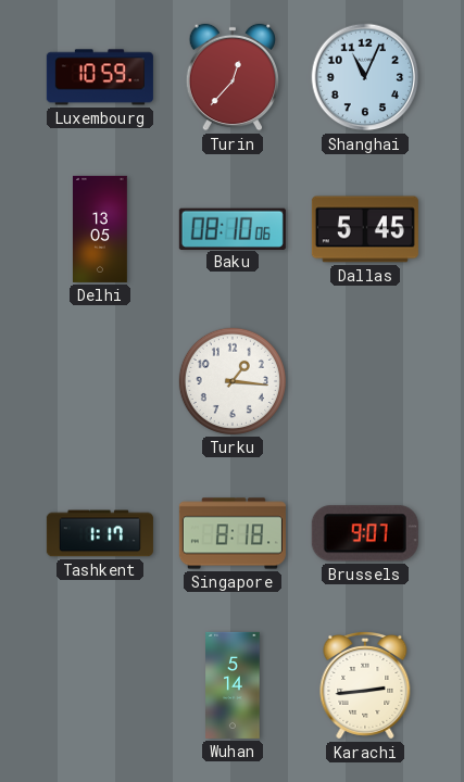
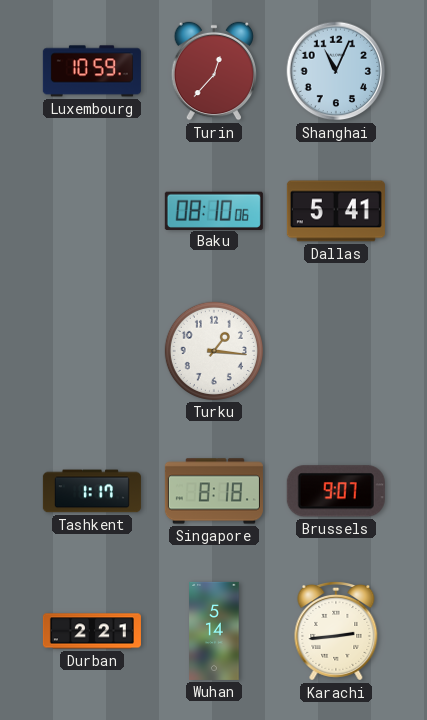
Delhi: 13:05 -> none
Dallas: 5:45 -> 5:41
Durban: none -> 2:21
